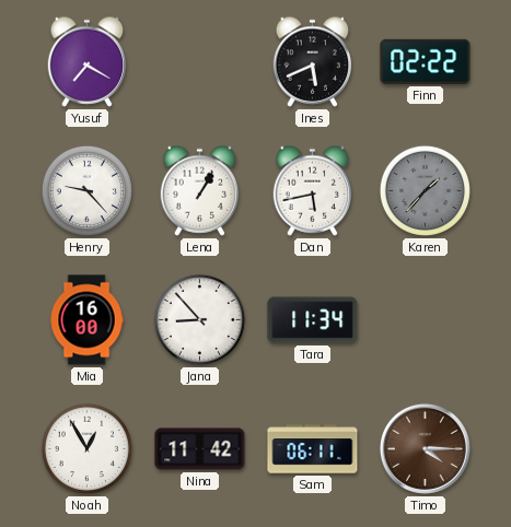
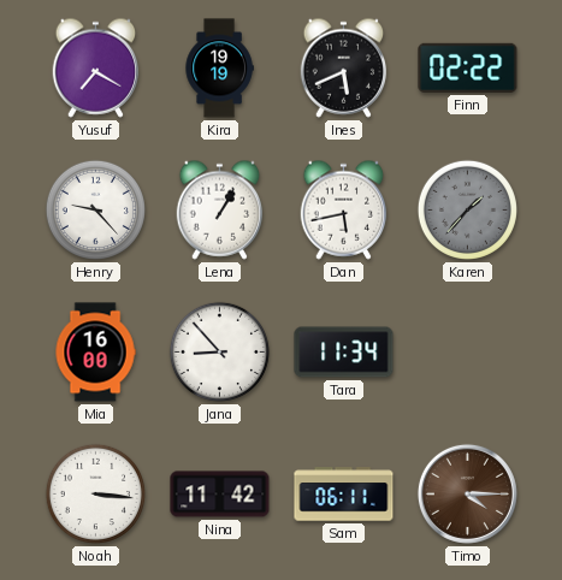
Kira: none -> 19:19
Noah: 12:55 -> 3:16
